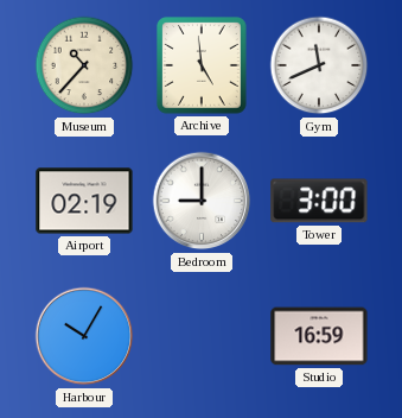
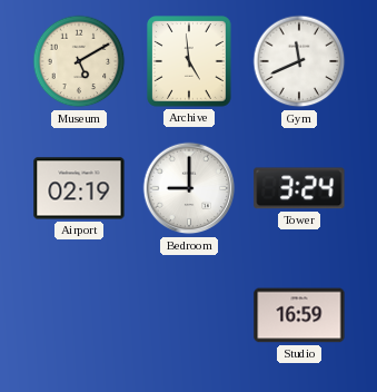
Museum: 10:37 -> 5:10
Tower: 3:00 -> 3:24
Harbour: 10:05 -> none
